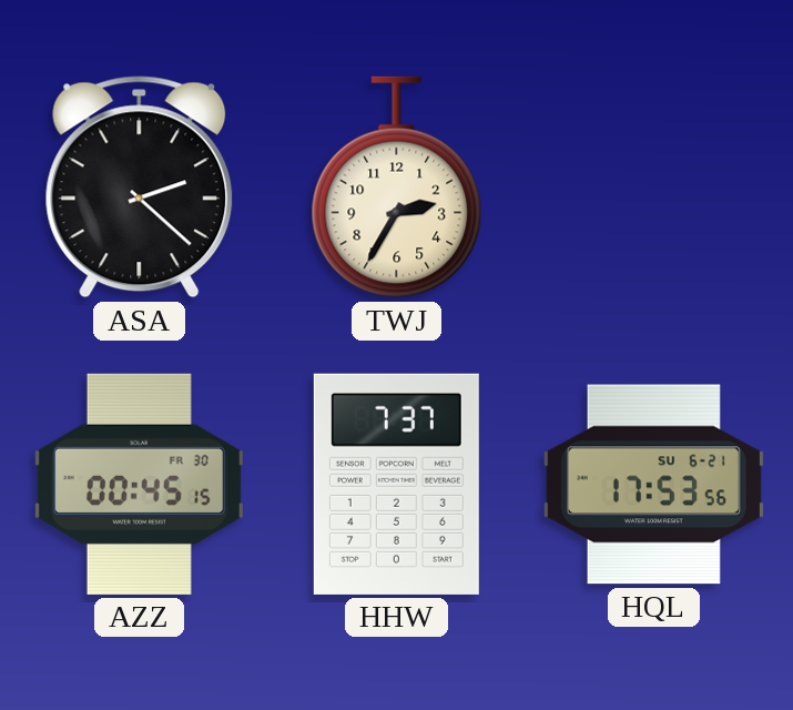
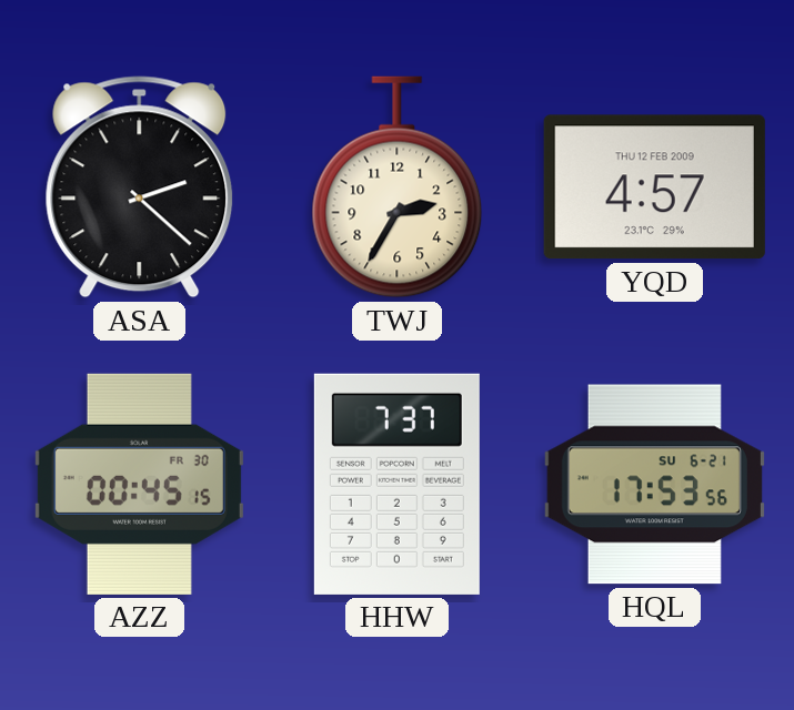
YQD: none -> 4:57
